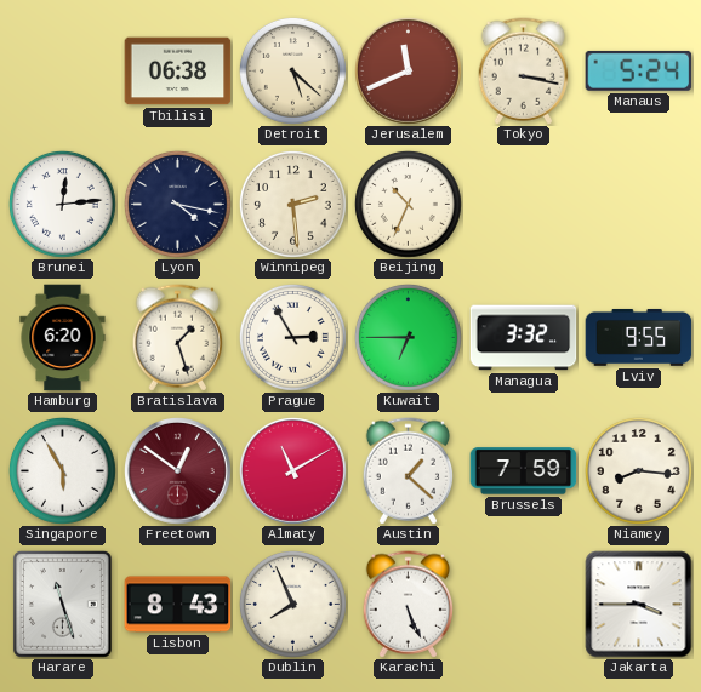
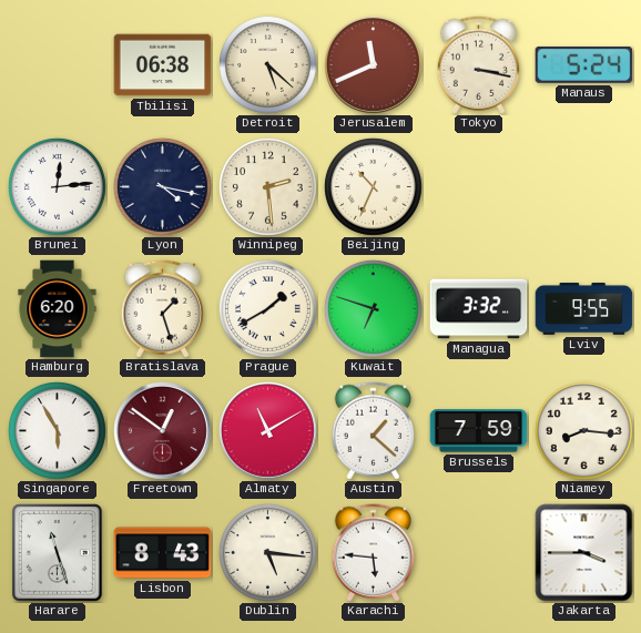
Prague: 2:55 -> 1:40
Kuwait: 6:45 -> 6:48
Dublin: 7:56 -> 5:16
Karachi: 5:26 -> 5:46
